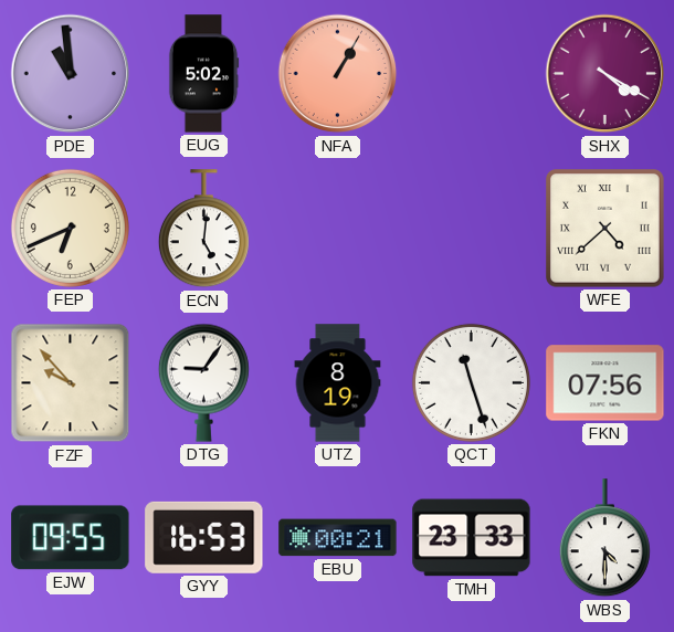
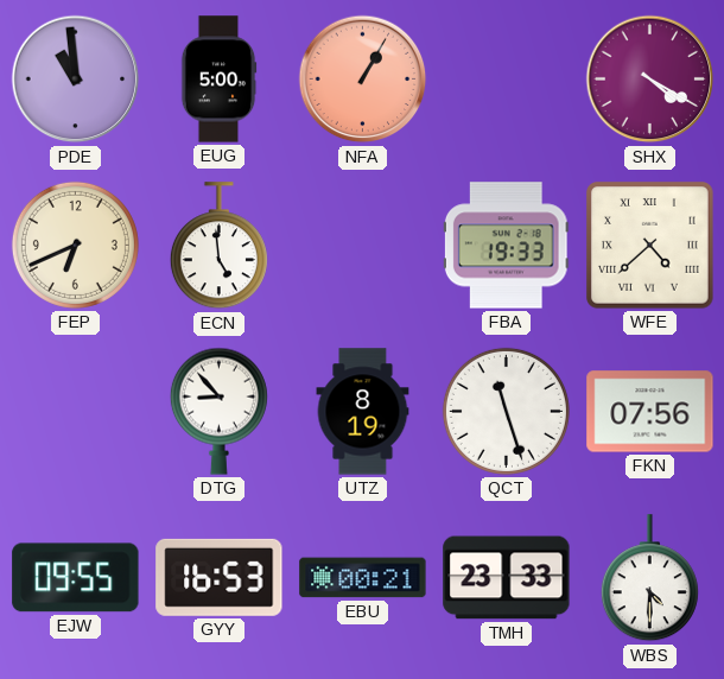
EUG: 5:02 -> 5:00
ECN: 5:01 -> 4:59
FBA: none -> 19:33
FZF: 9:53 -> none
DTG: 9:06 -> 8:53
